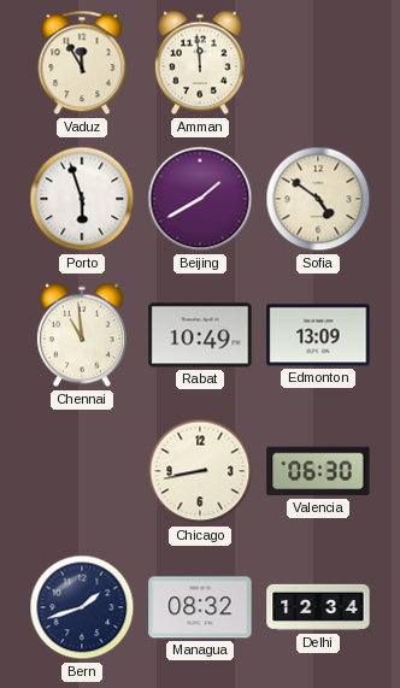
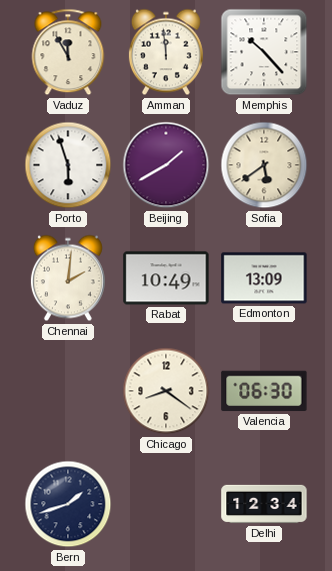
Memphis: none -> 10:23
Sofia: 4:51 -> 5:39
Chennai: 10:59 -> 2:01
Chicago: 8:43 -> 8:21
Managua: 08:32 -> none
